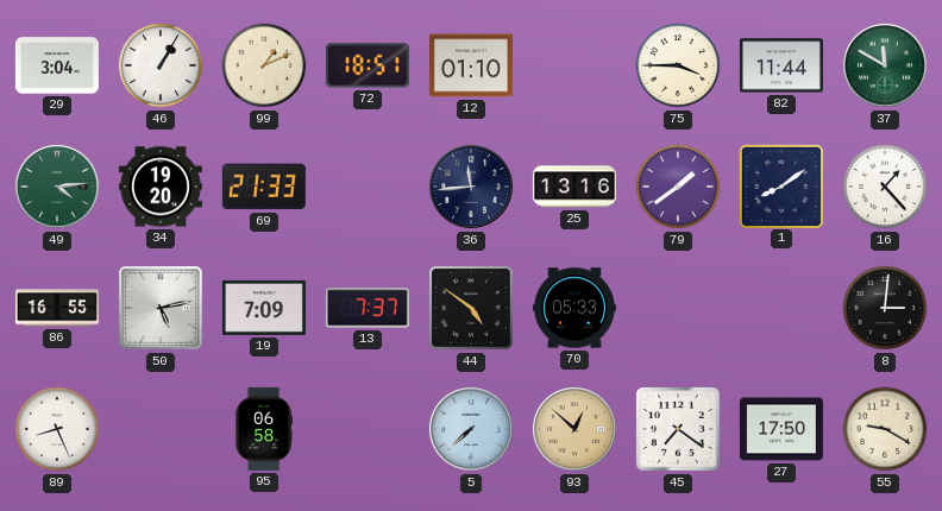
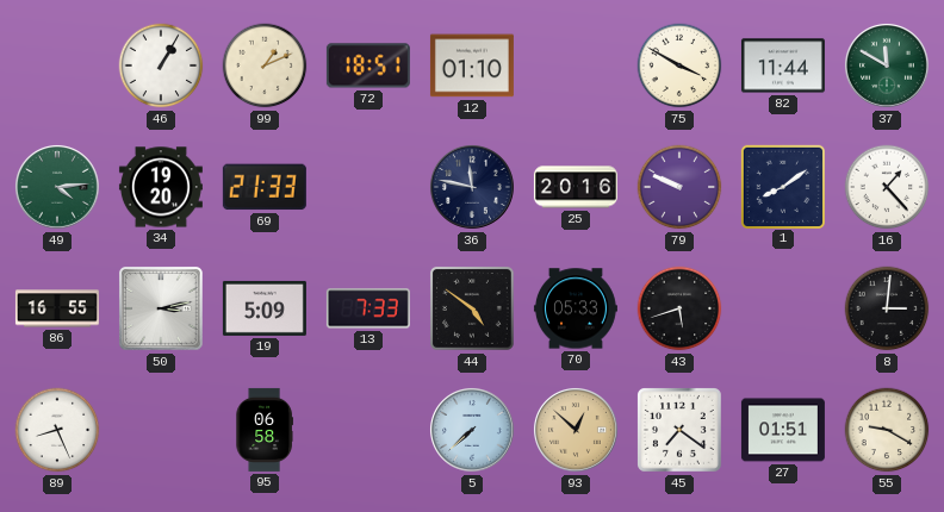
29: 3:04 -> none
75: 3:45 -> 3:50
36: 11:44 -> 11:47
25: 13:16 -> 20:16
79: 1:39 -> 9:49
50: 5:13 -> 3:13
19: 7:09 -> 5:09
13: 7:37 -> 7:33
43: none -> 5:42
27: 17:50 -> 01:51
